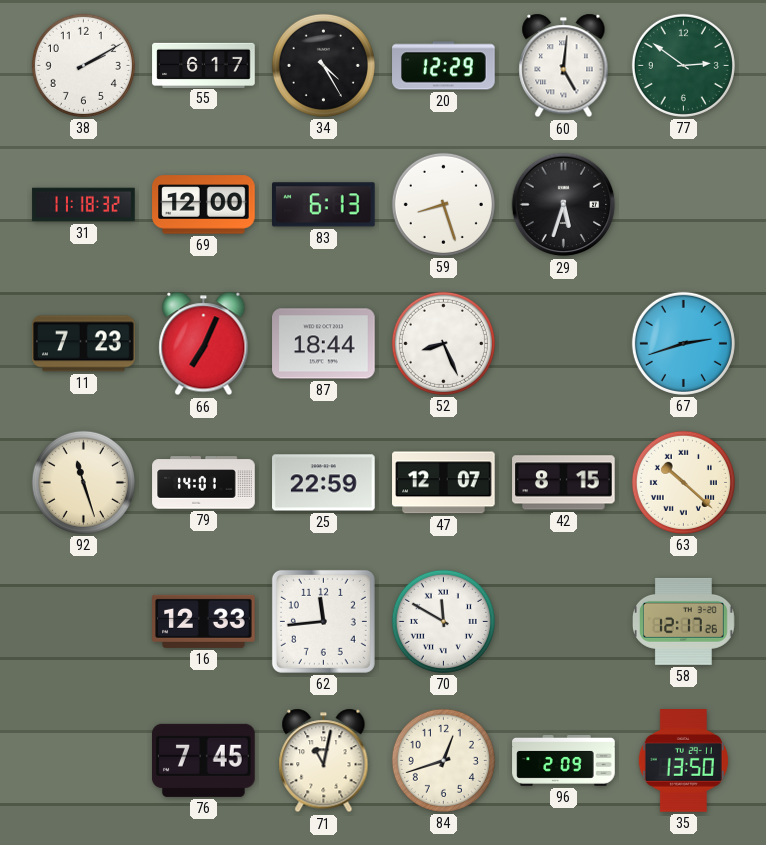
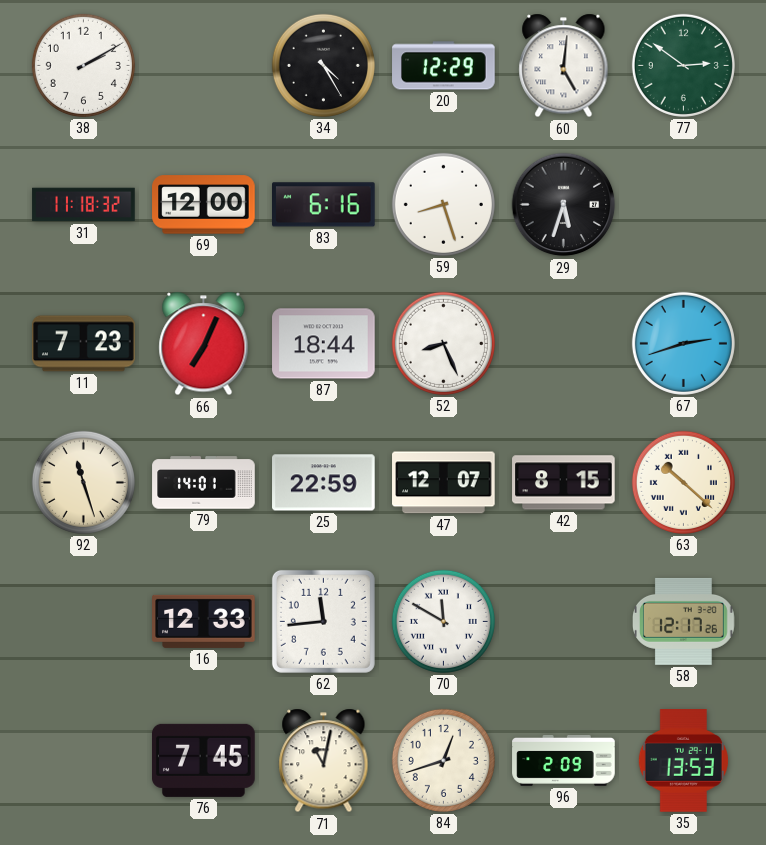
55: 6:17 -> none
83: 6:13 -> 6:16
35: 13:50 -> 13:53
